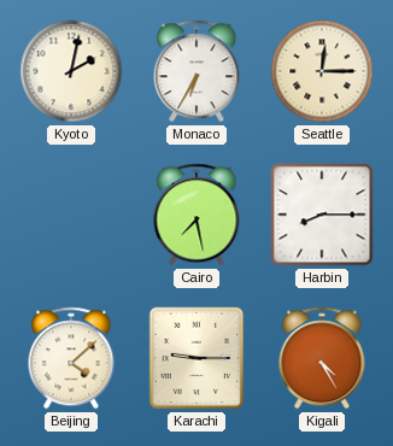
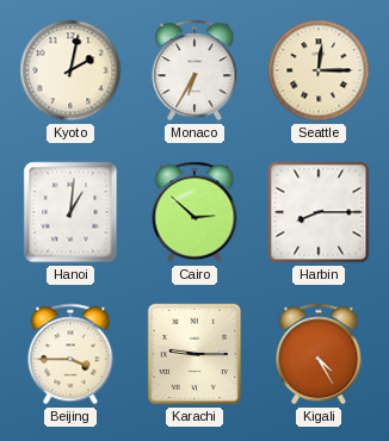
Hanoi: none -> 1:01
Cairo: 7:28 -> 2:52
Beijing: 4:08 -> 3:45
